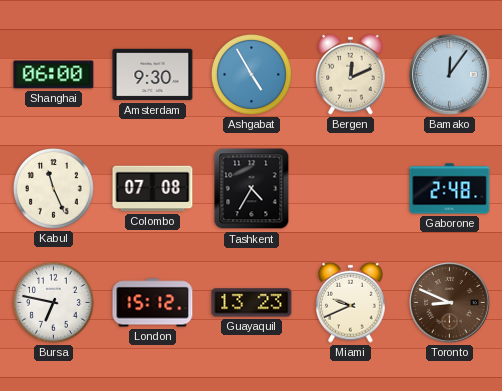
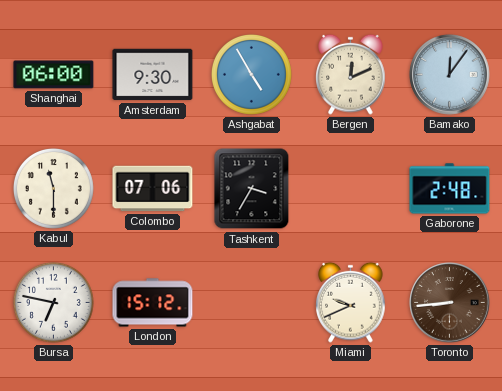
Kabul: 11:26 -> 11:30
Colombo: 07:08 -> 07:06
Tashkent: 4:35 -> 3:35
Guayaquil: 13:23 -> none
Toronto: 8:49 -> 8:44
